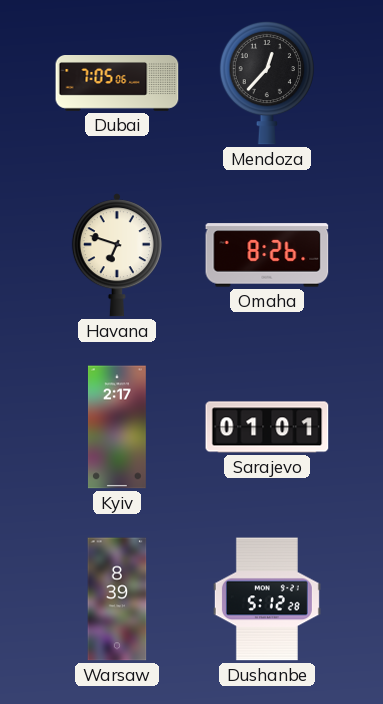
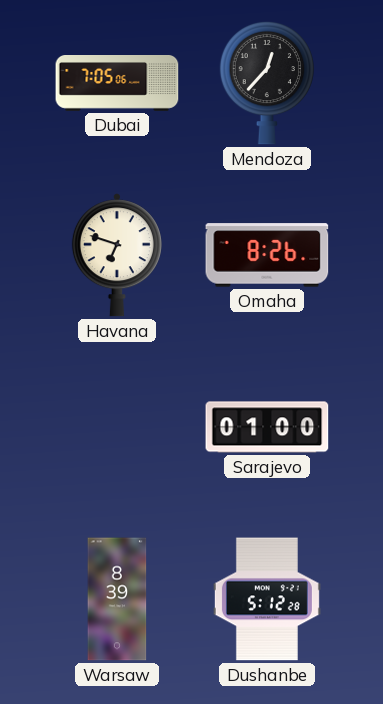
Kyiv: 2:17 -> none
Sarajevo: 01:01 -> 01:00
